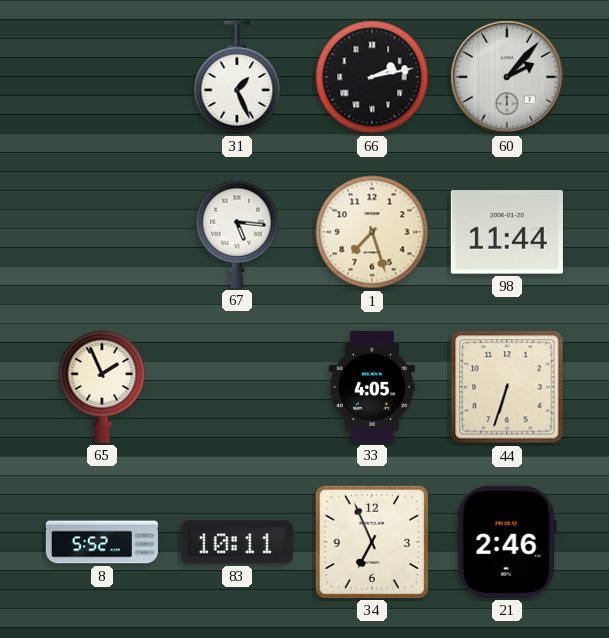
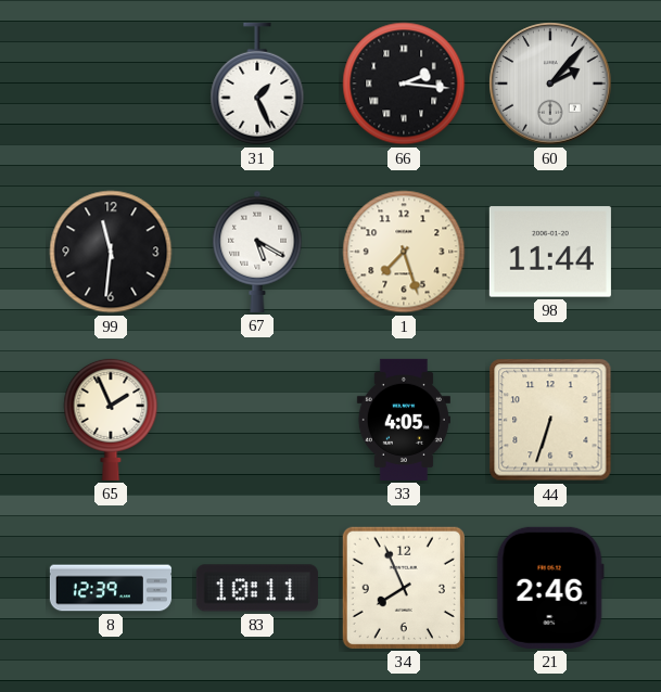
66: 2:13 -> 2:16
99: none -> 11:31
67: 5:16 -> 5:20
8: 5:52 -> 12:39
34: 6:56 -> 7:56
